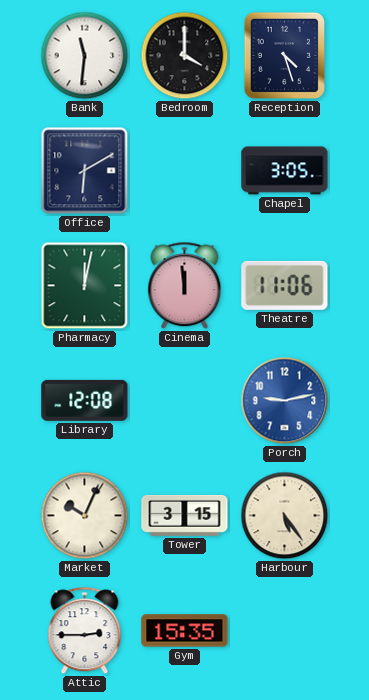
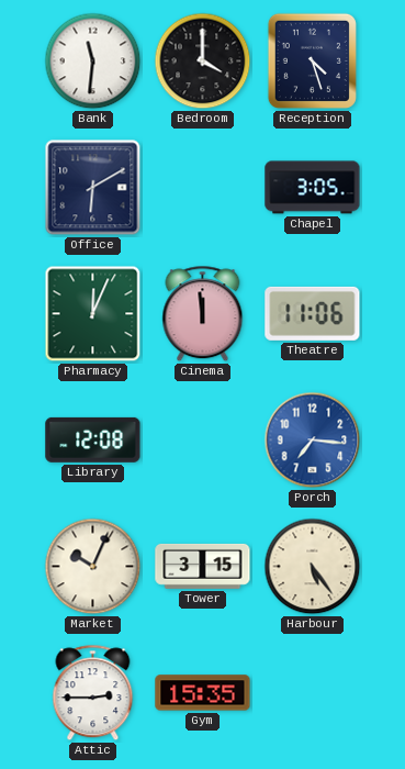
Pharmacy: 12:02 -> 12:04
Porch: 9:13 -> 7:16
